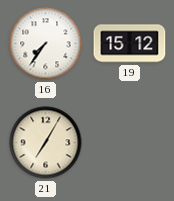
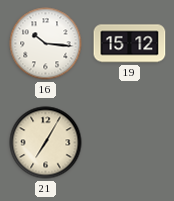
16: 7:36 -> 10:16
